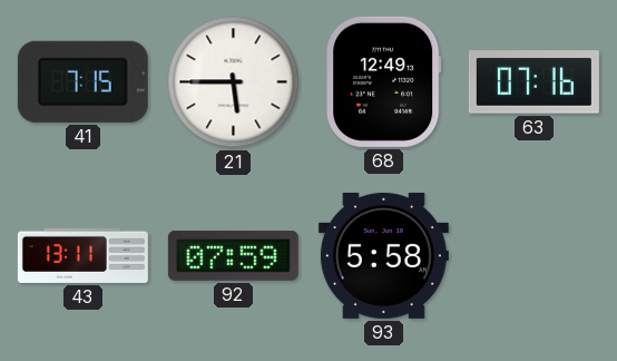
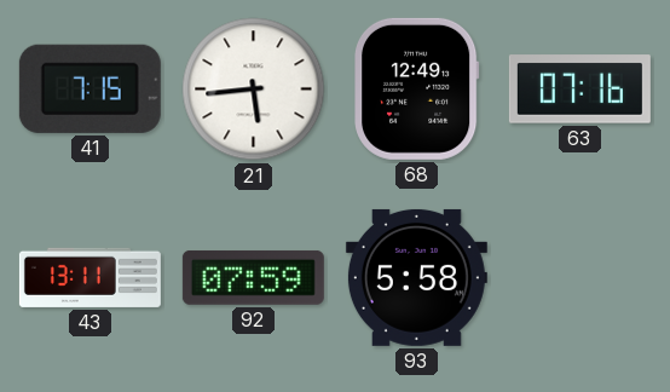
21: 5:45 -> 5:44
